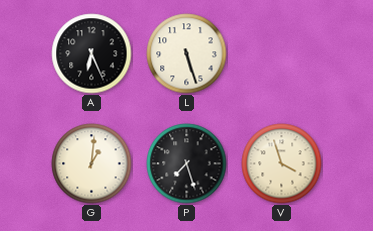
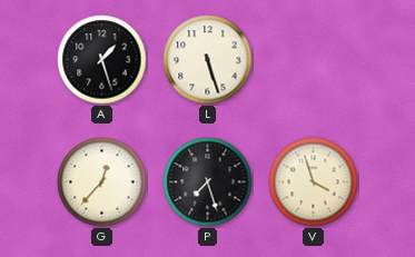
A: 6:26 -> 1:27
G: 1:01 -> 12:37
